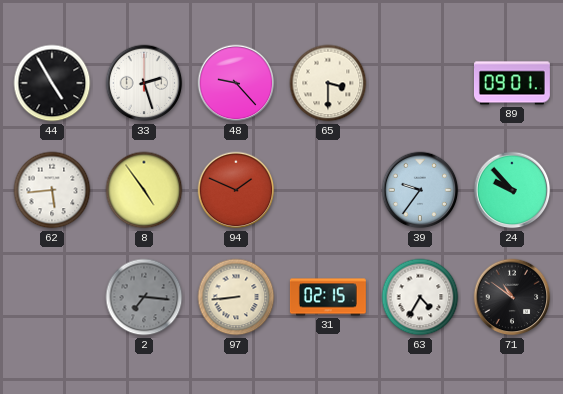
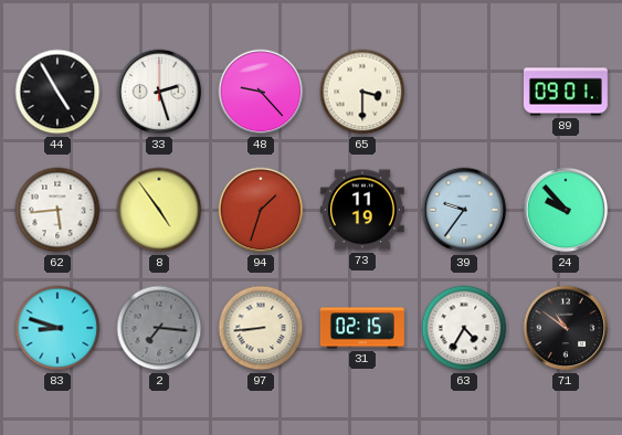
94: 1:49 -> 1:33
73: none -> 11:19
83: none -> 8:48
